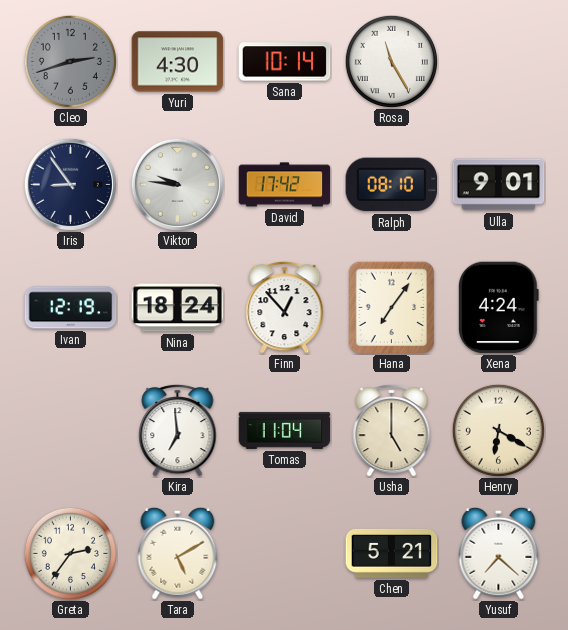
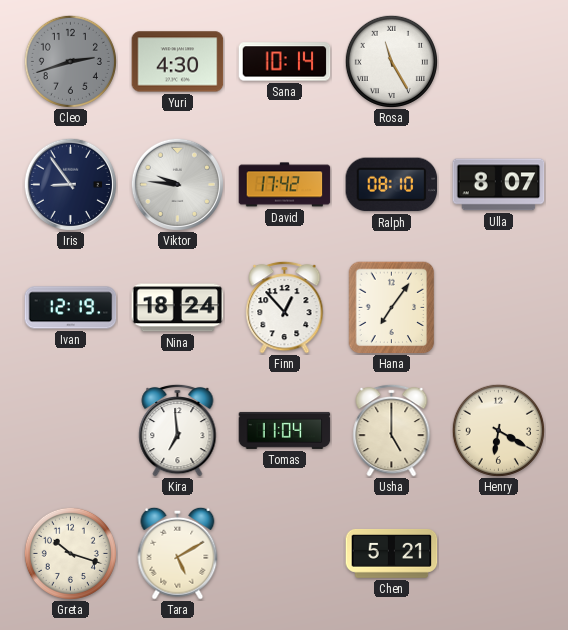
Ulla: 9:01 -> 8:07
Xena: 4:24 -> none
Greta: 2:36 -> 10:18
Yusuf: 7:22 -> none
